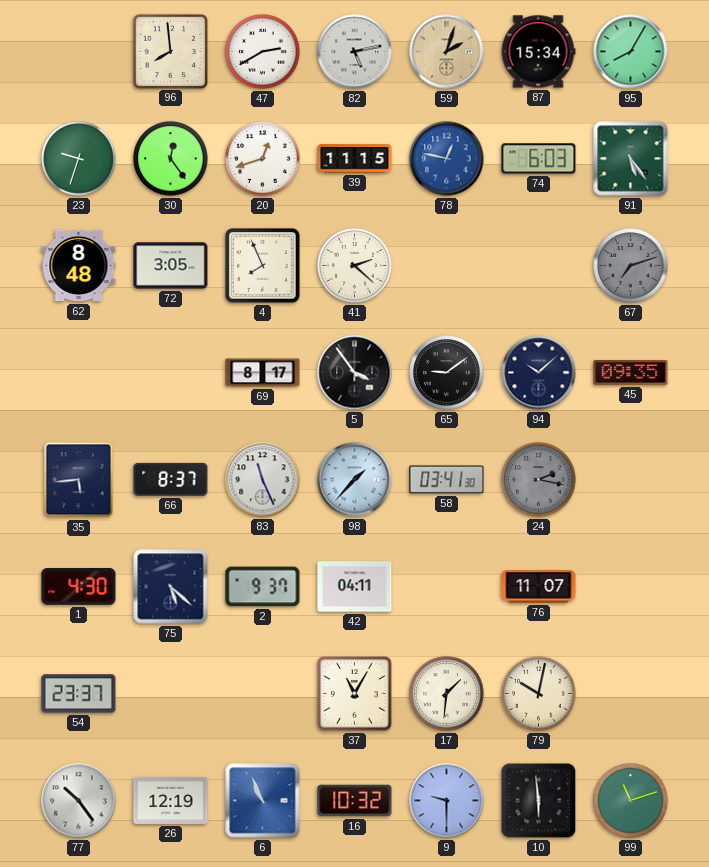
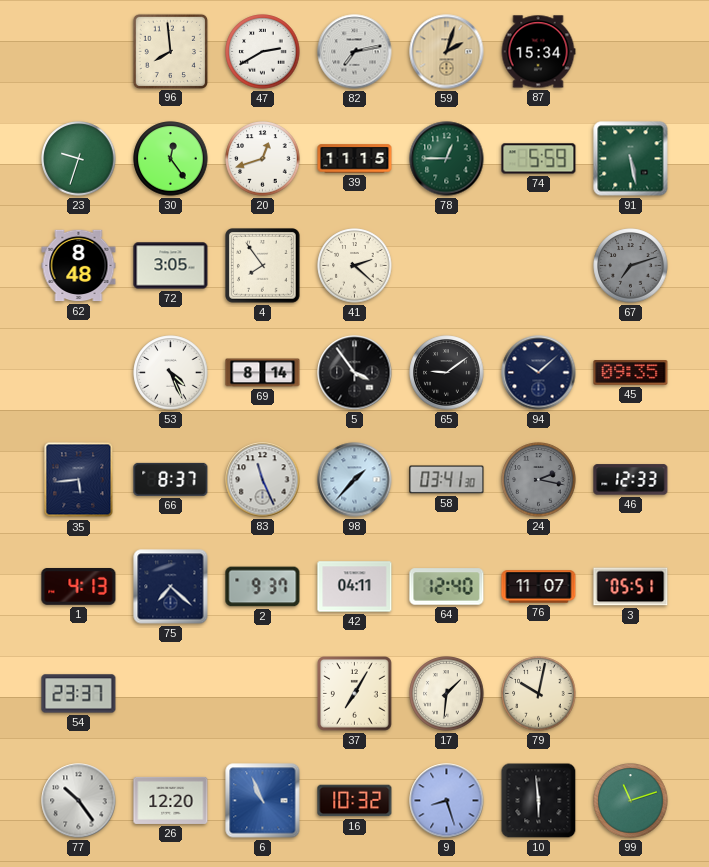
82: 5:13 -> 7:13
95: 8:05 -> none
78: 12:47 -> 12:45
78 dial: blue -> green
74: 6:03 -> 5:59
91: 5:24 -> 5:28
4: 7:56 -> 7:54
53: none -> 4:26
69: 8:17 -> 8:14
46: none -> 12:33
1: 4:30 -> 4:13
75: 5:22 -> 7:22
64: none -> 12:40
3: none -> 05:51
37: 11:05 -> 7:05
26: 12:19 -> 12:20
9: 9:30 -> 8:27
